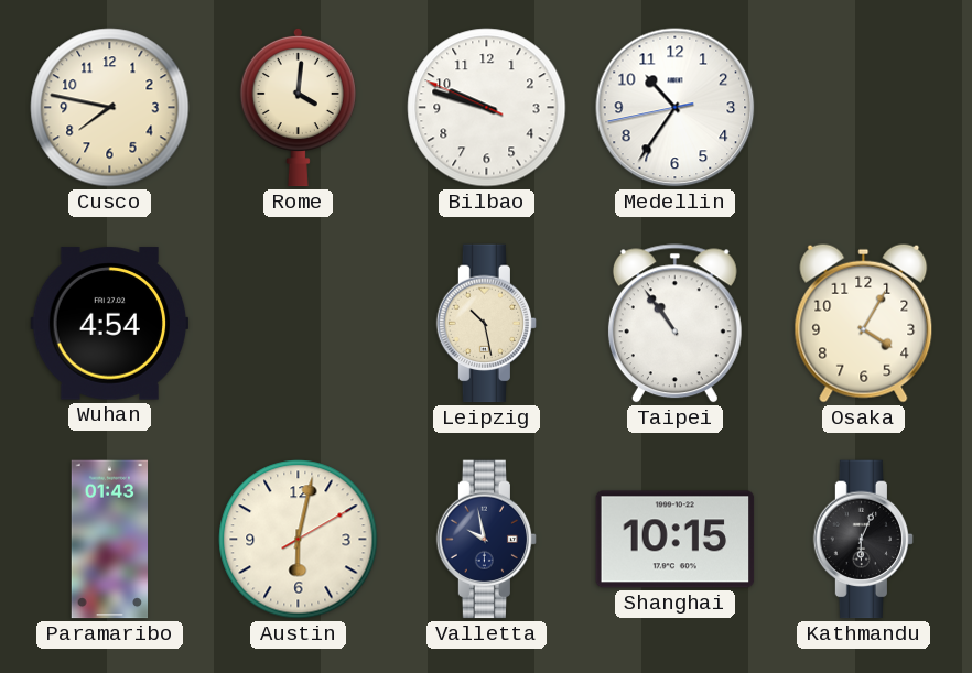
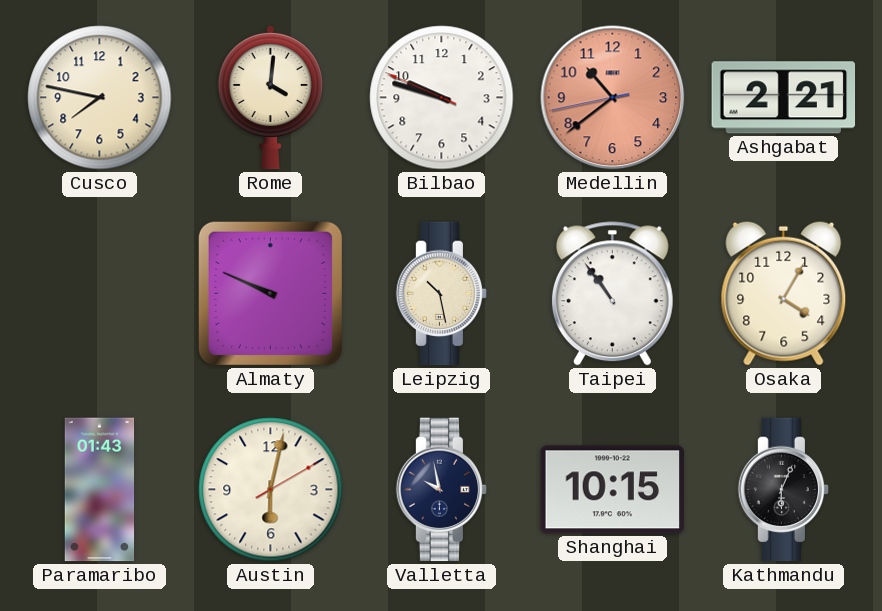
Medellin: 10:35 -> 10:38
Medellin dial: white -> salmon
Ashgabat: none -> 2:21
Wuhan: 4:54 -> none
Almaty: none -> 9:49
